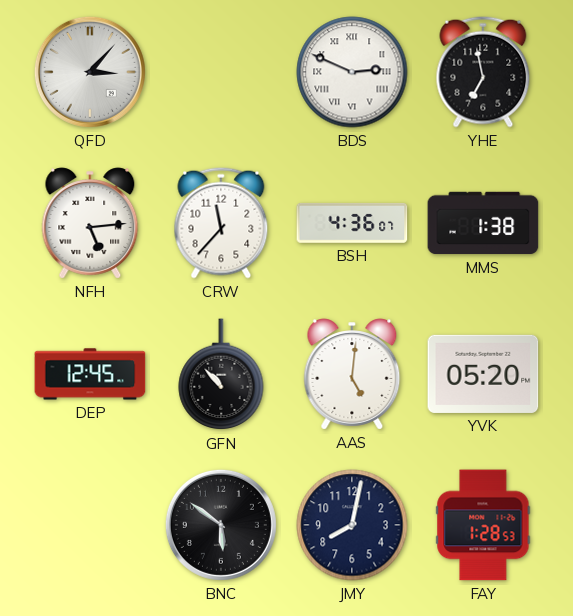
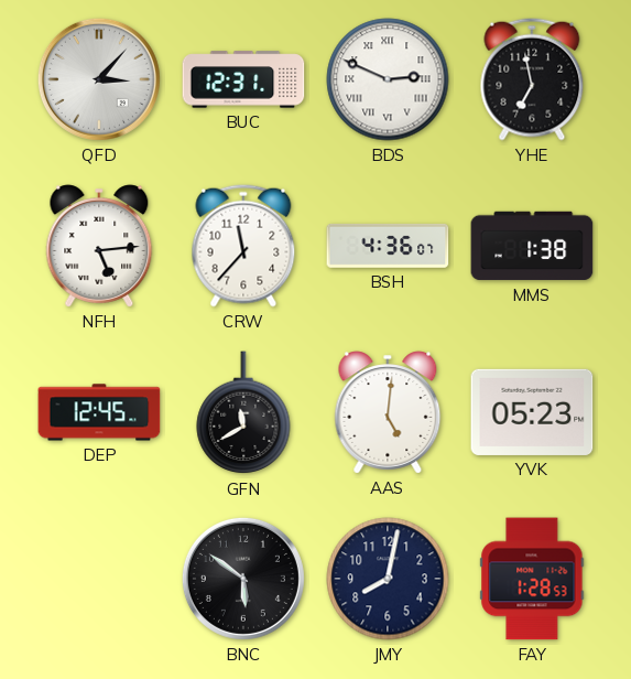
BUC: none -> 12:31
GFN: 10:53 -> 11:40
YVK: 05:20 -> 05:23
